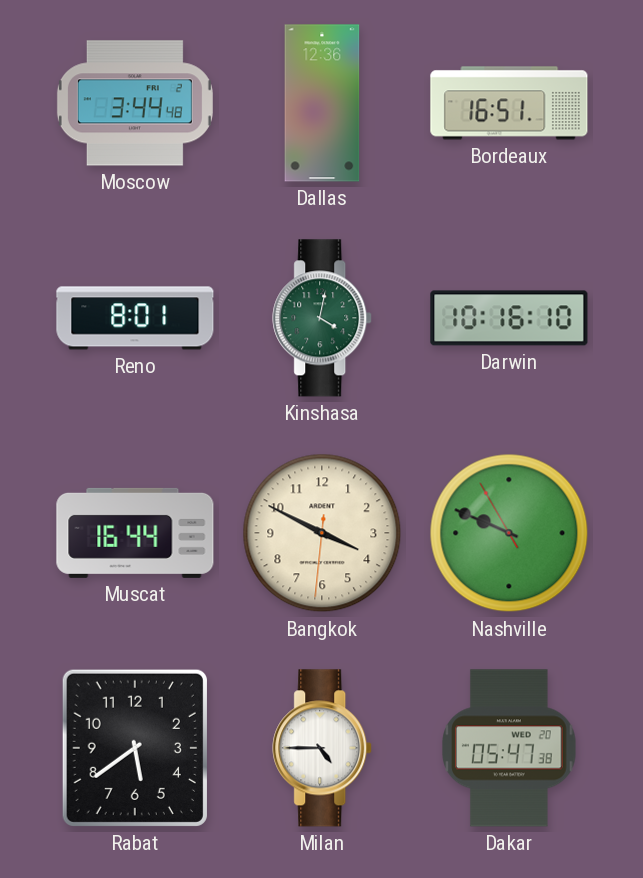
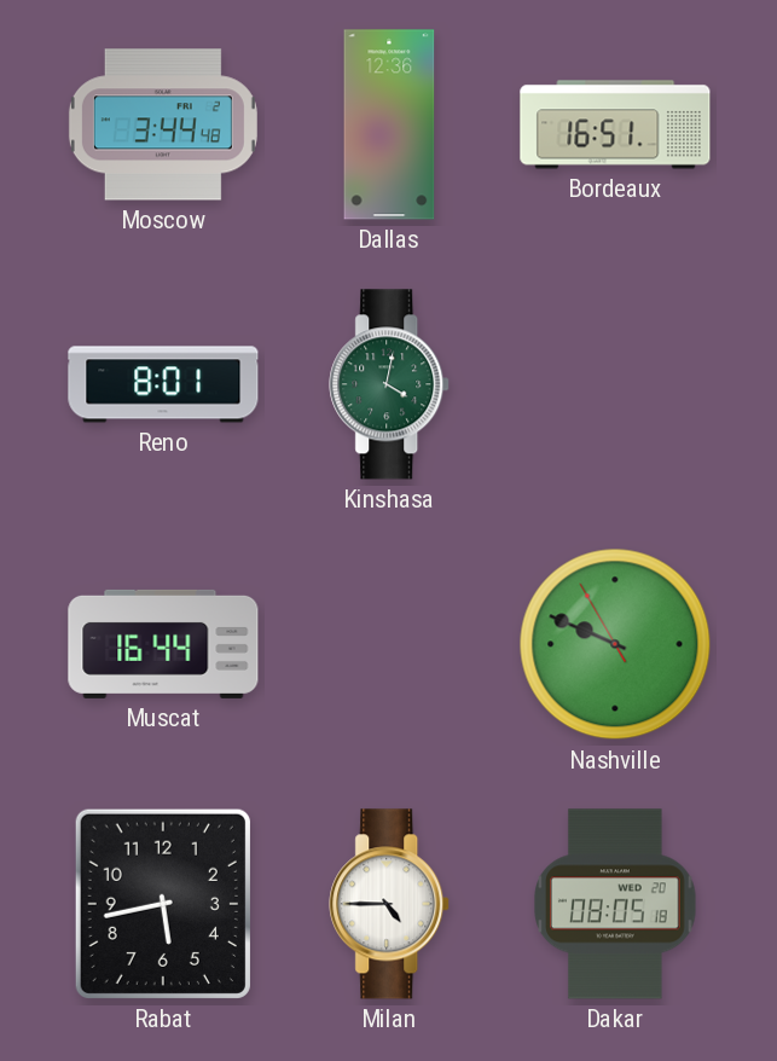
Darwin: 10:16 -> none
Bangkok: 3:49 -> none
Rabat: 5:39 -> 5:43
Dakar: 05:47 -> 08:05
